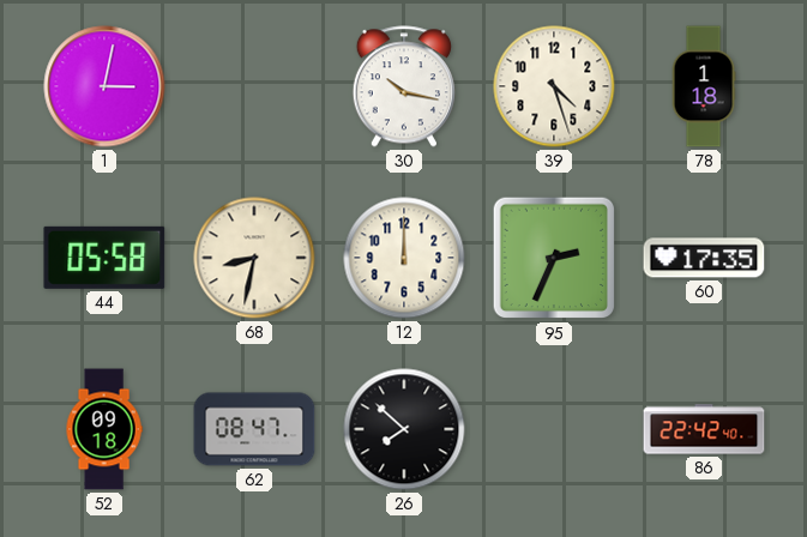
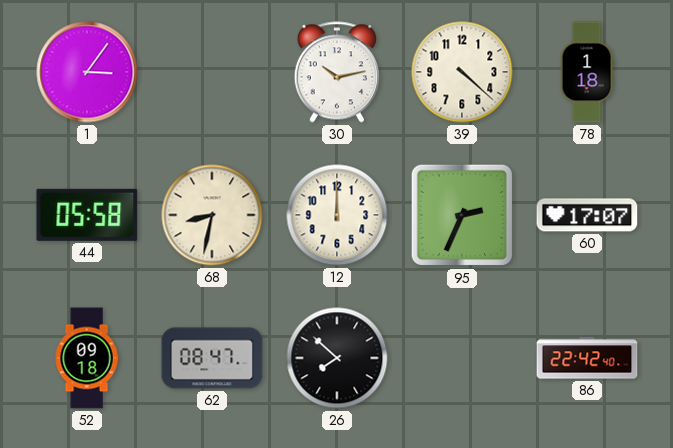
1: 3:02 -> 3:06
30: 10:17 -> 10:13
39: 4:27 -> 4:22
60: 17:35 -> 17:07
